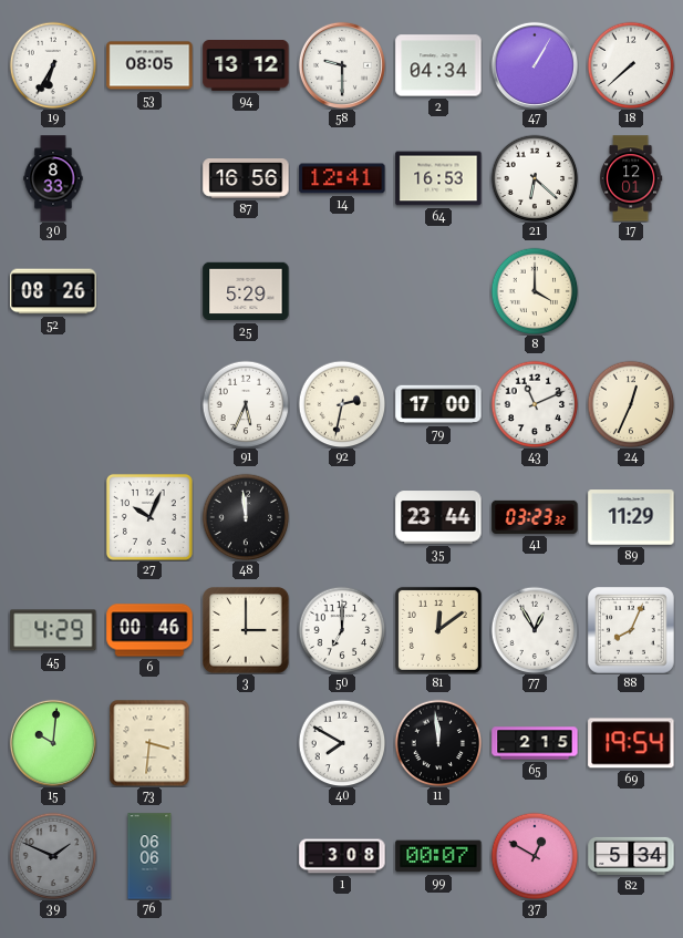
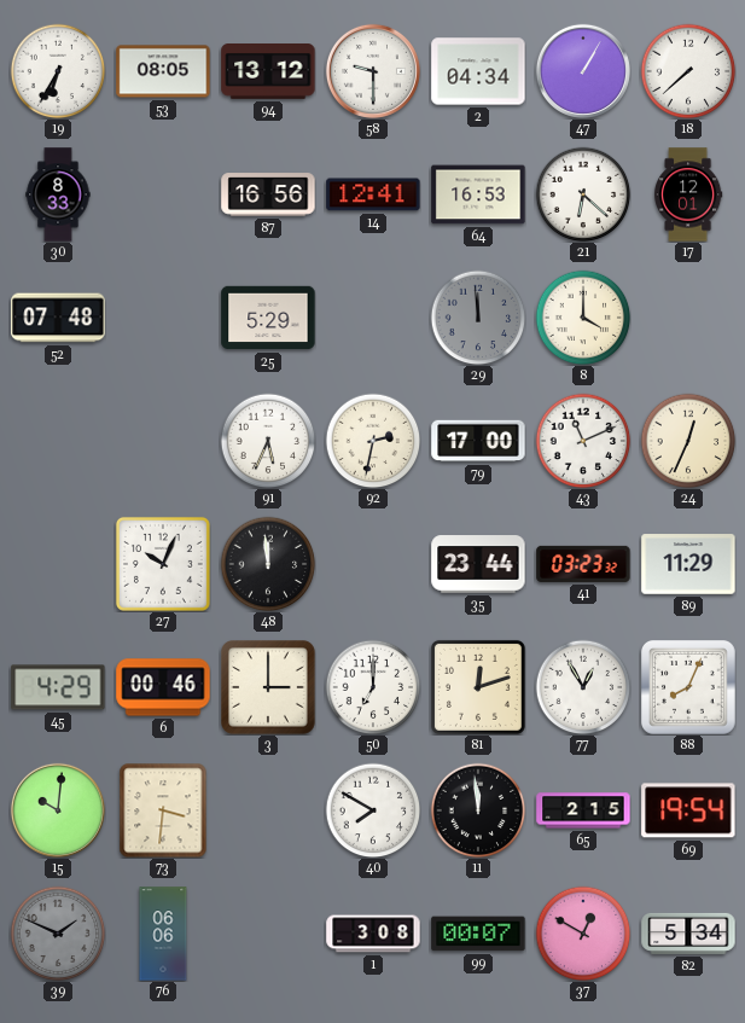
52: 08:26 -> 07:48
29: none -> 11:59
81: 12:09 -> 12:12
